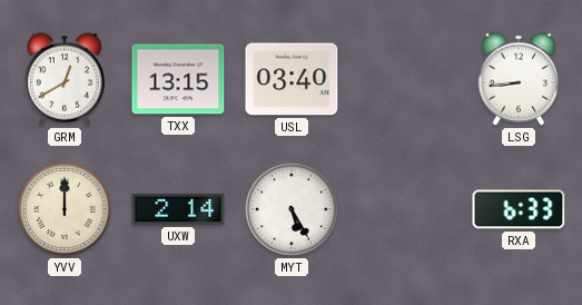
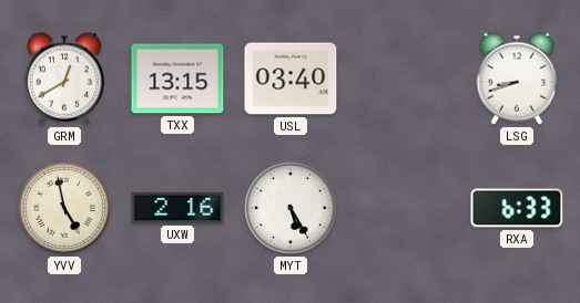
LSG: 8:44 -> 8:42
YVV: 12:00 -> 4:58
UXW: 2:14 -> 2:16
